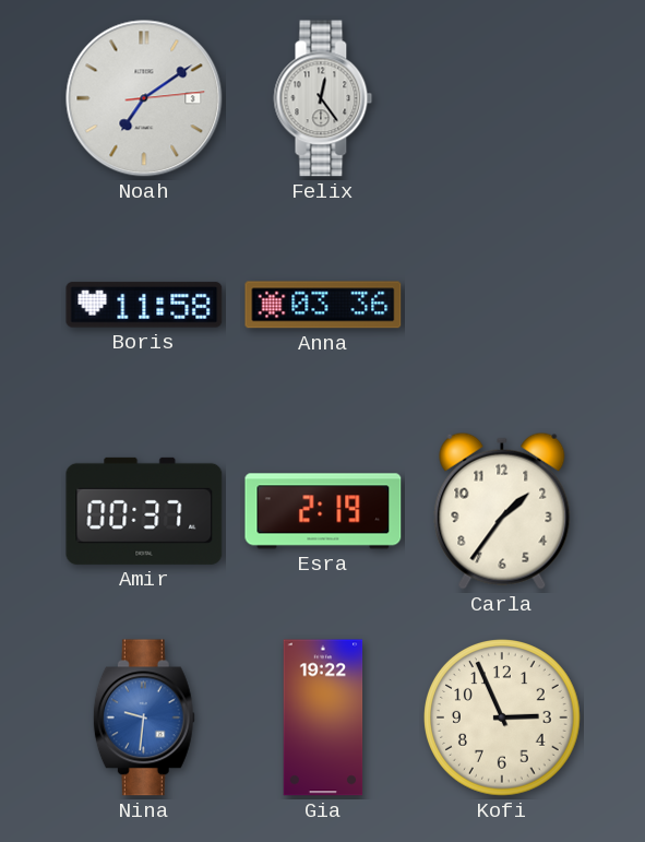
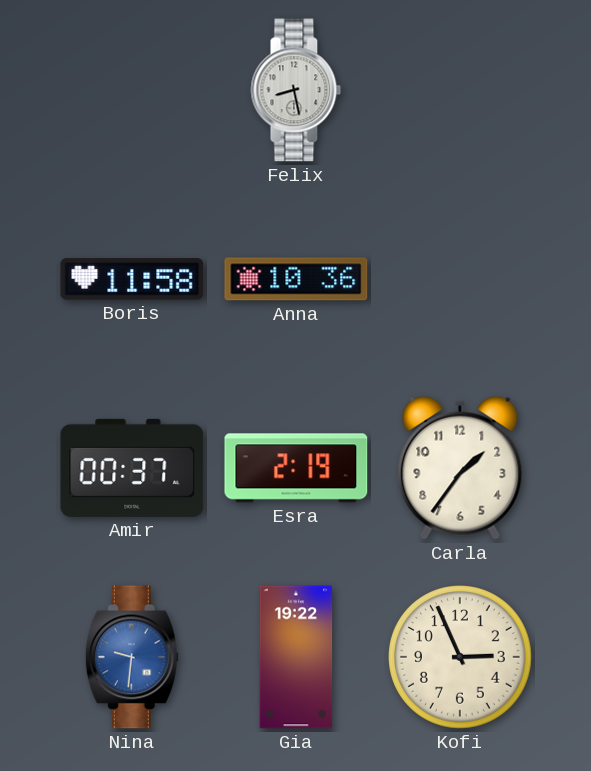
Noah: 7:09 -> none
Felix: 12:24 -> 8:28
Anna: 03:36 -> 10:36
